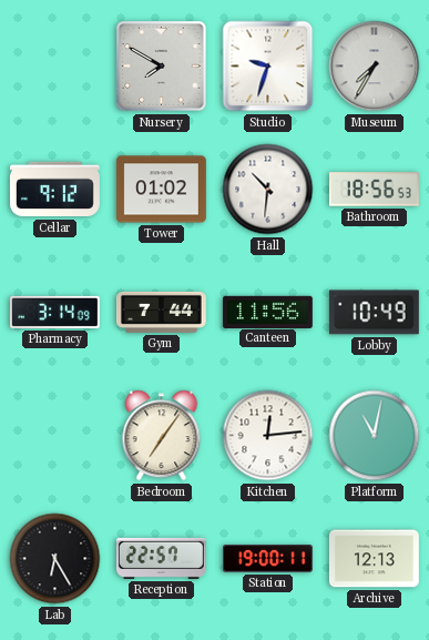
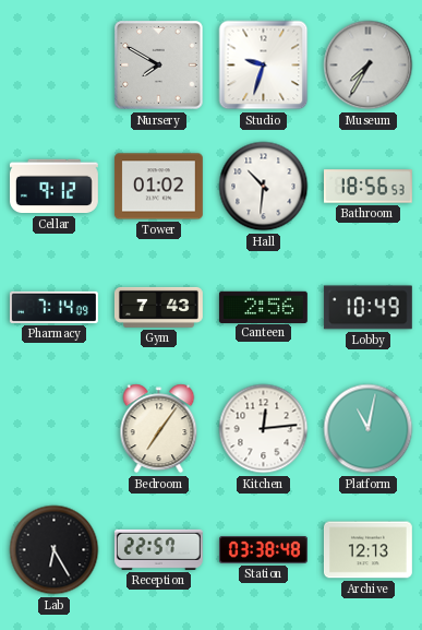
Pharmacy: 3:14 -> 7:14
Gym: 7:44 -> 7:43
Canteen: 11:56 -> 2:56
Station: 19:00 -> 03:38
